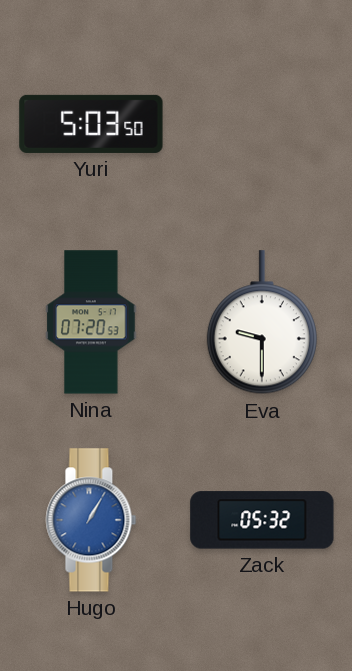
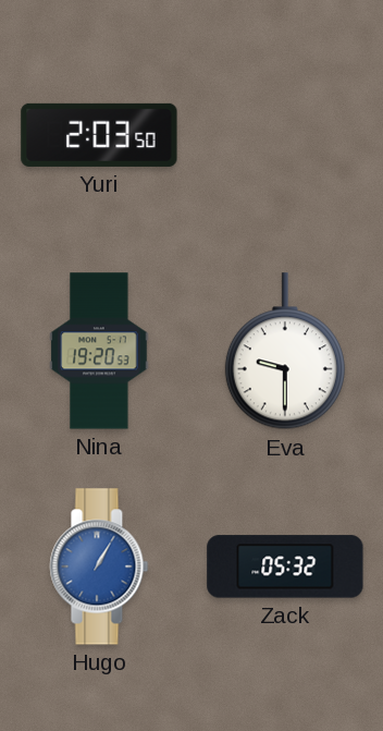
Yuri: 5:03 -> 2:03
Nina: 07:20 -> 19:20
